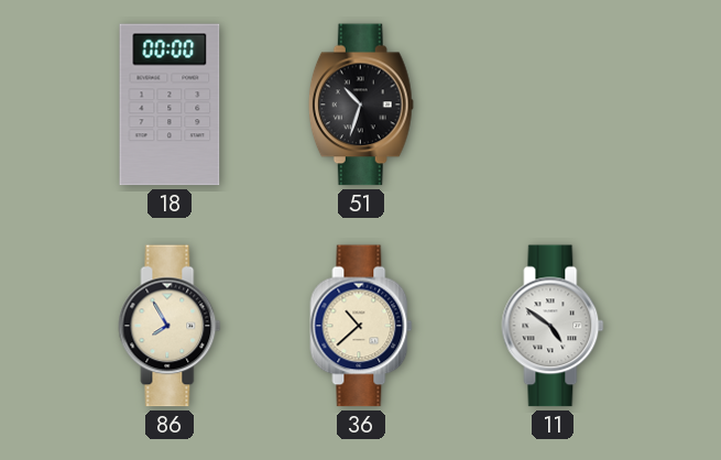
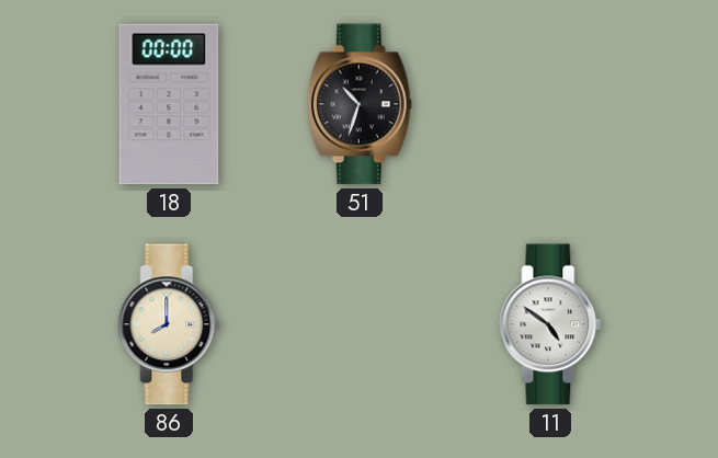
86: 7:55 -> 8:00
36: 10:38 -> none
